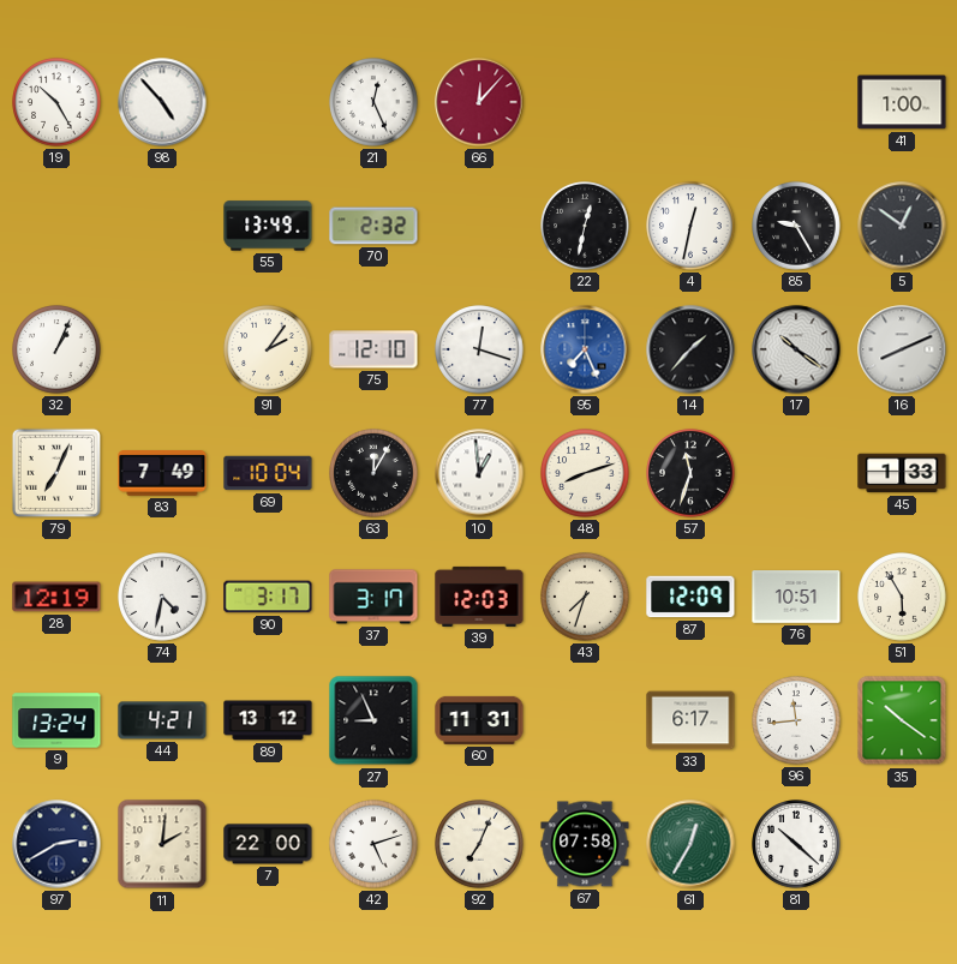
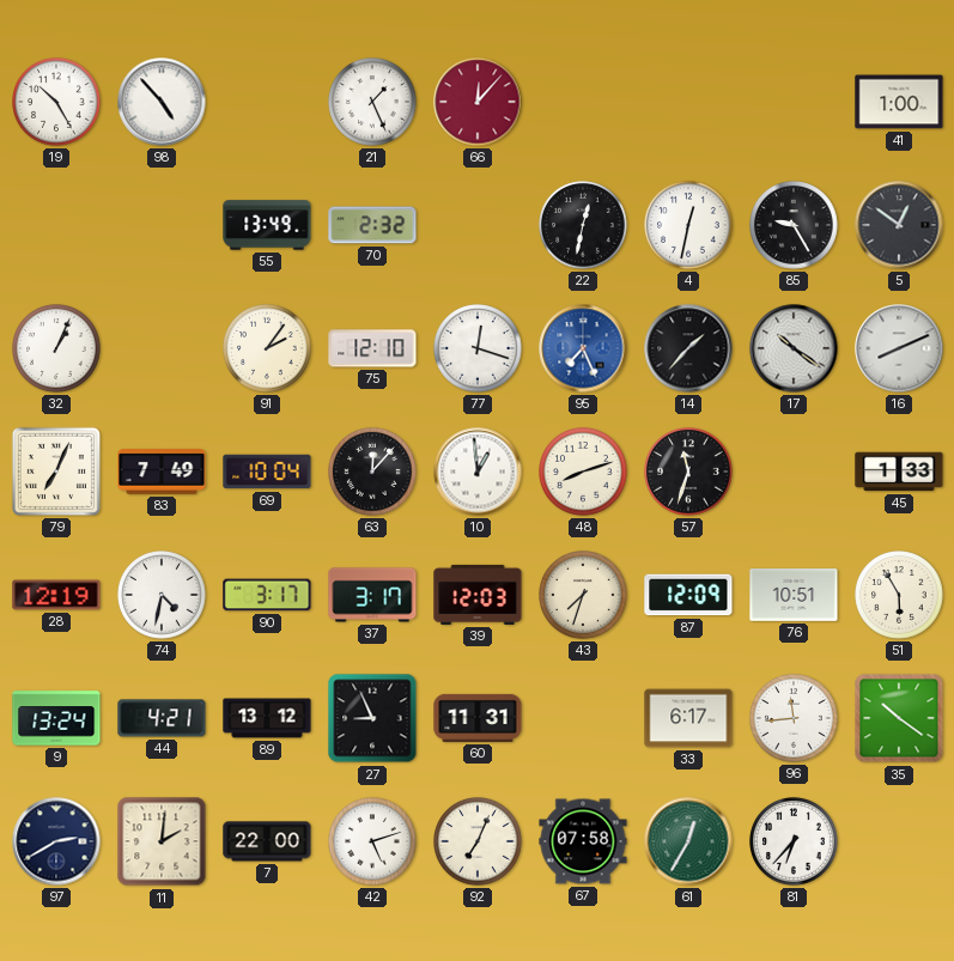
21: 12:26 -> 1:26
63: 12:05 -> 12:07
81: 10:22 -> 6:37
